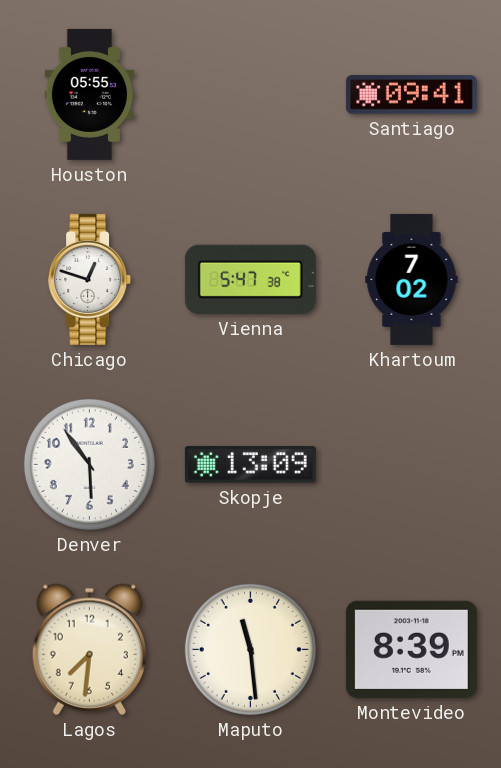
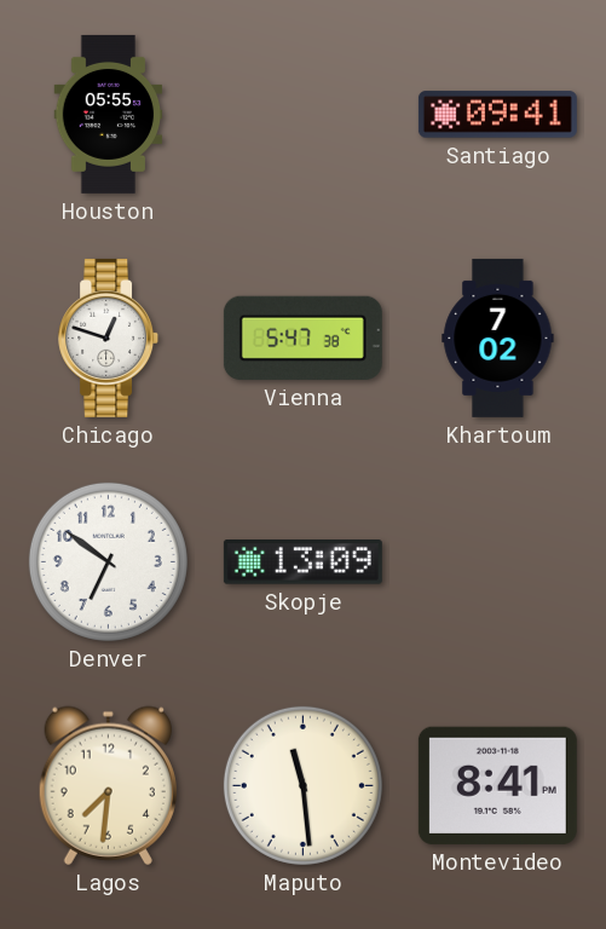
Denver: 5:54 -> 6:51
Montevideo: 8:39 -> 8:41
